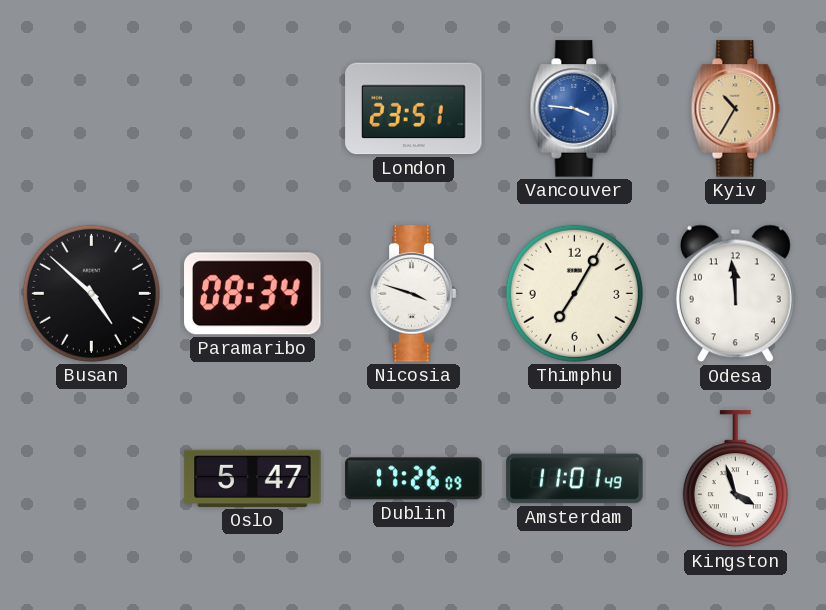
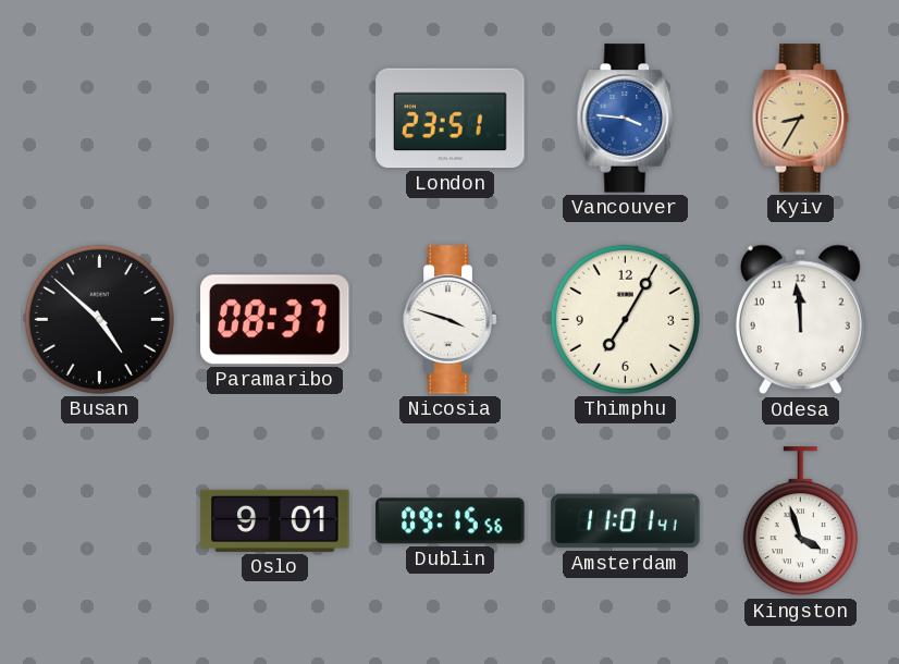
Kyiv: 10:35 -> 8:35
Paramaribo: 08:34 -> 08:37
Oslo: 5:47 -> 9:01
Dublin: 17:26 -> 09:15
Amsterdam: 11:01:49 -> 11:01:41
